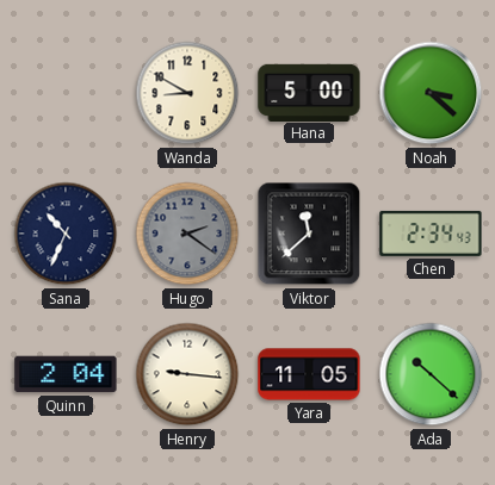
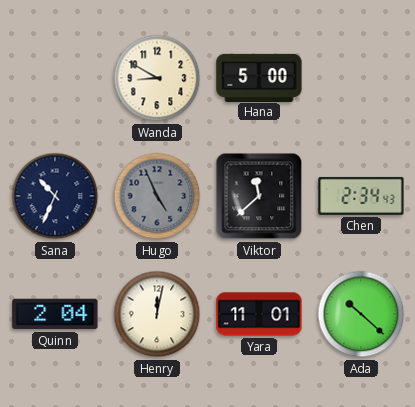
Noah: 3:22 -> none
Hugo: 2:21 -> 4:56
Henry: 9:16 -> 12:02
Yara: 11:05 -> 11:01
